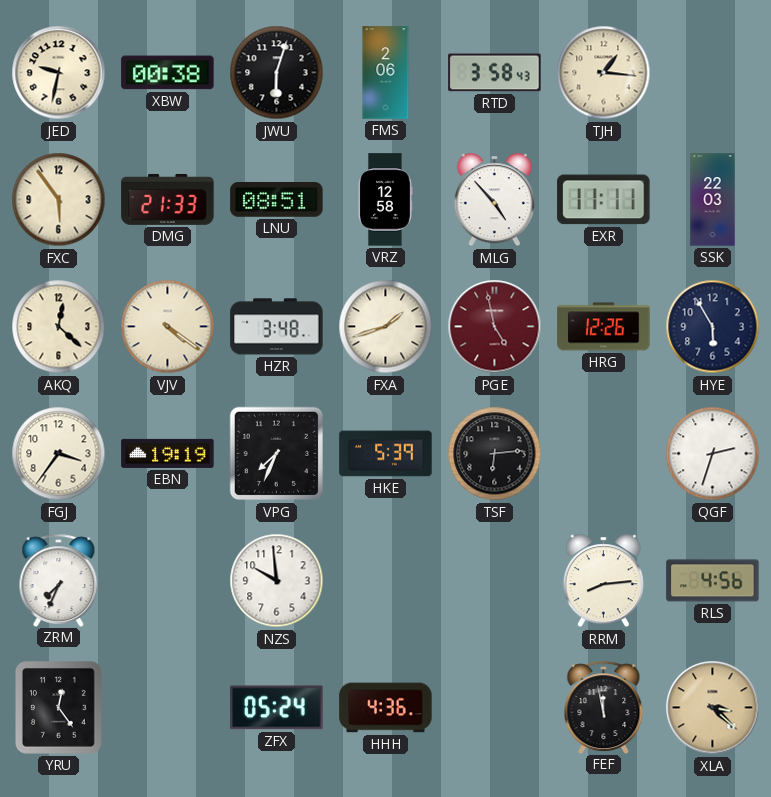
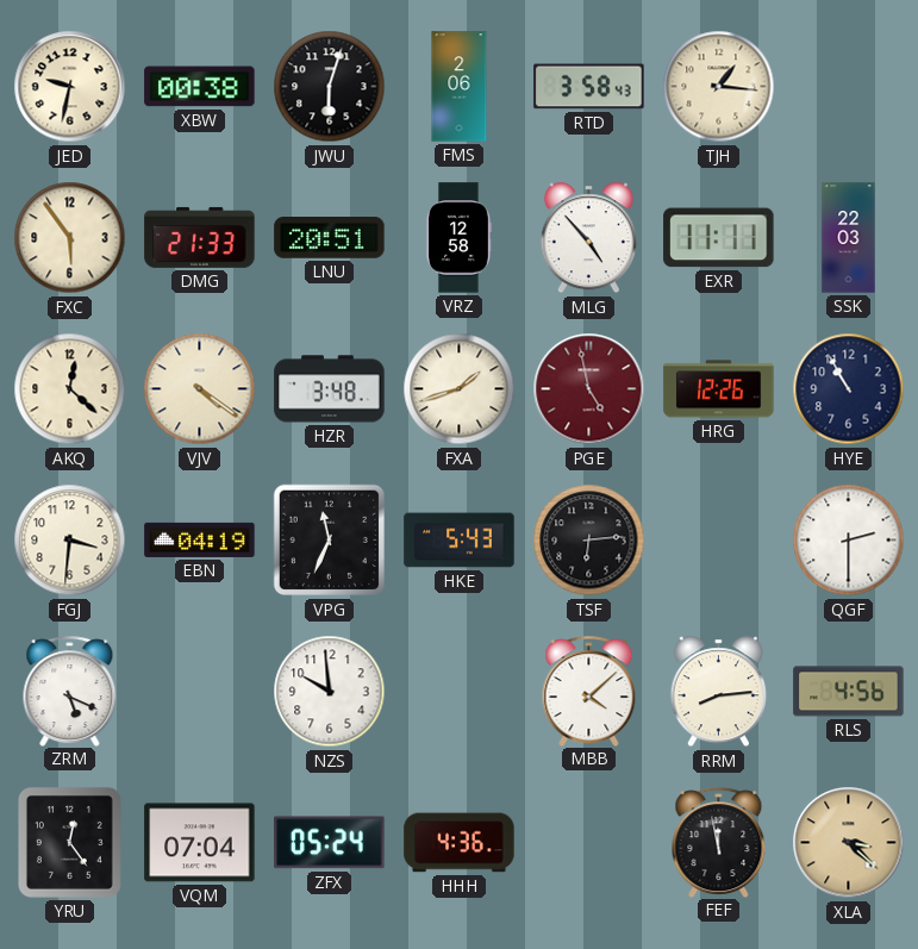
LNU: 08:51 -> 20:51
HYE: 5:55 -> 10:55
FGJ: 3:36 -> 3:31
EBN: 19:19 -> 04:19
VPG: 7:34 -> 11:34
HKE: 5:39 -> 5:43
QGF: 2:33 -> 2:30
ZRM: 7:34 -> 5:19
MBB: none -> 4:08
VQM: none -> 07:04
